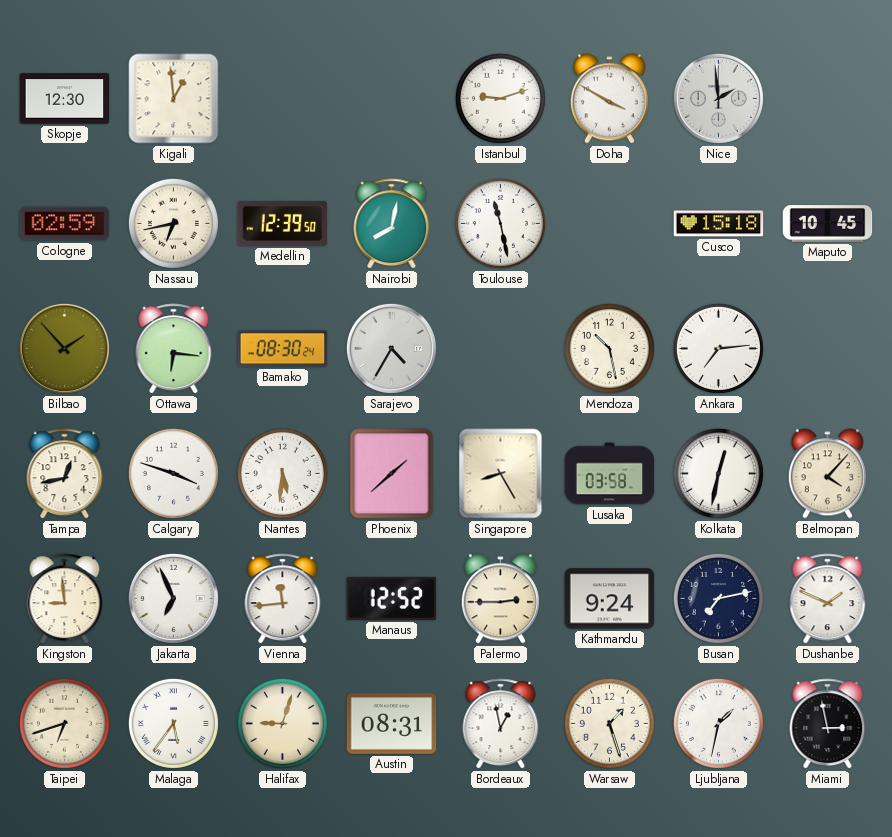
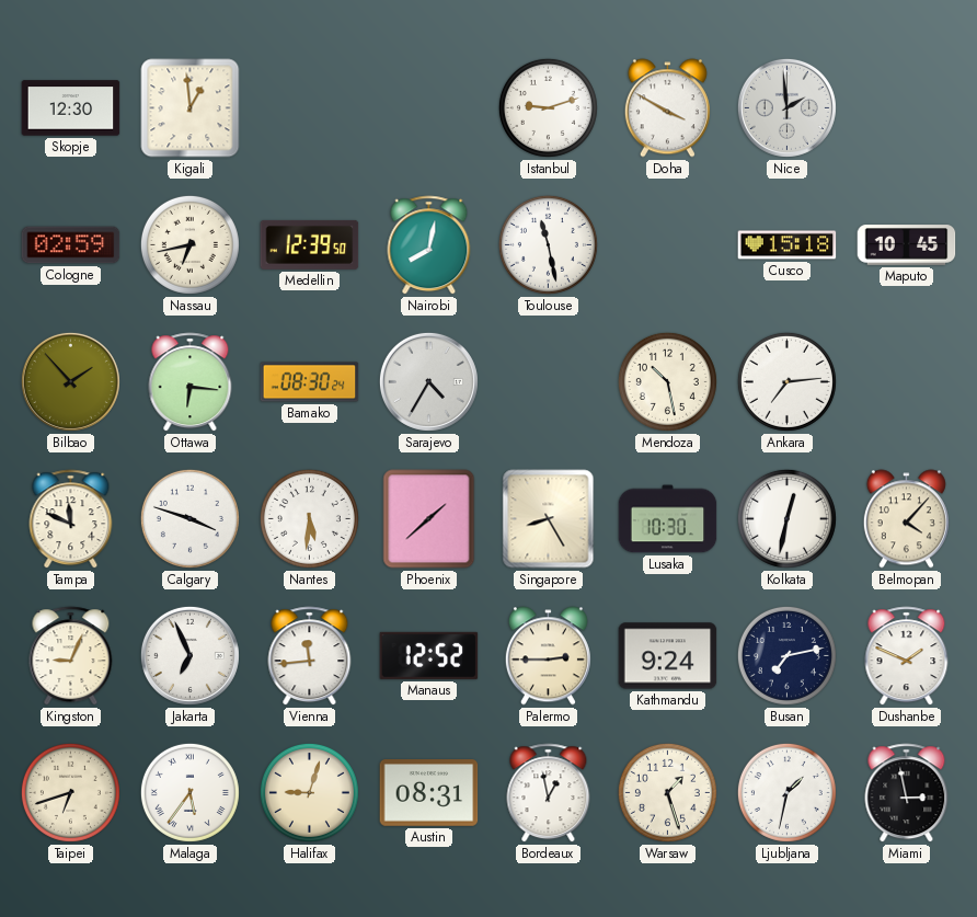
Tampa: 12:43 -> 11:49
Lusaka: 03:58 -> 10:30
Kingston: 8:59 -> 9:04
